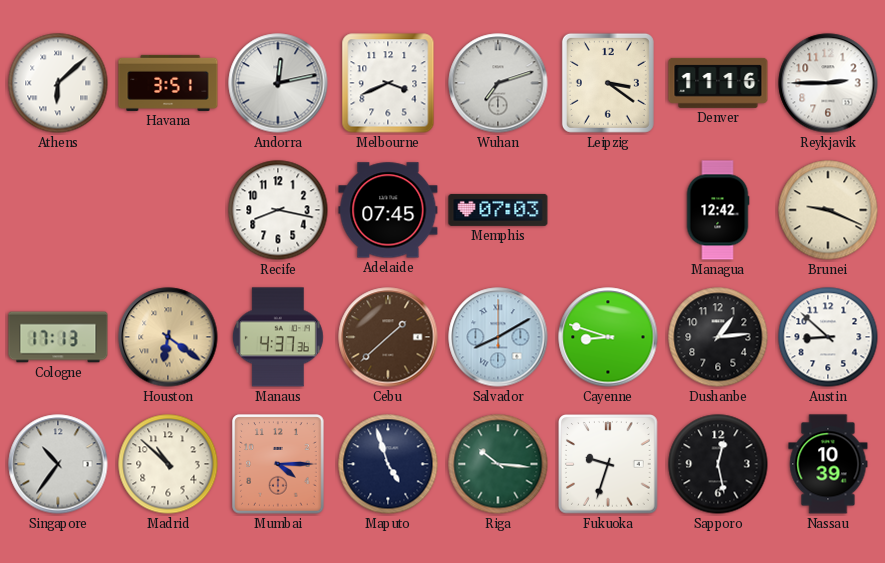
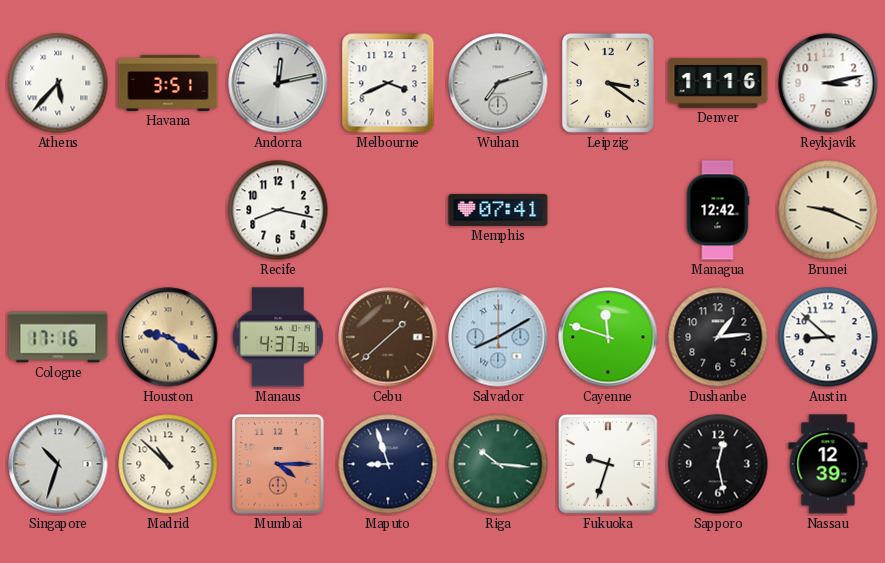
Athens: 6:08 -> 5:37
Reykjavik: 2:45 -> 3:13
Adelaide: 07:45 -> none
Memphis: 07:03 -> 07:41
Cologne: 17:13 -> 17:16
Houston: 6:21 -> 9:21
Cayenne: 8:48 -> 11:48
Singapore: 10:36 -> 10:33
Maputo: 4:57 -> 8:57
Nassau: 10:39 -> 12:39
